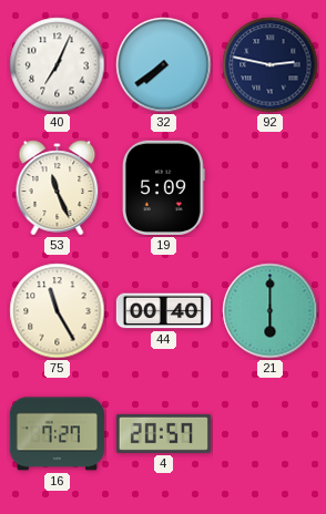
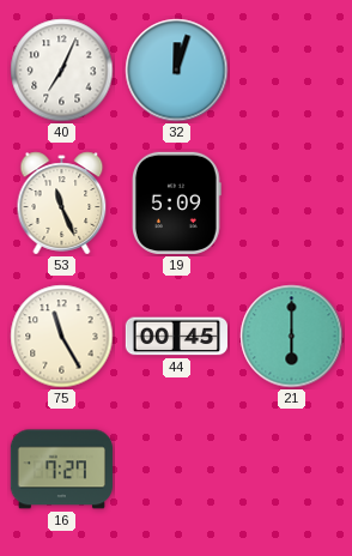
32: 7:39 -> 12:03
92: 2:47 -> none
44: 00:40 -> 00:45
4: 20:57 -> none
